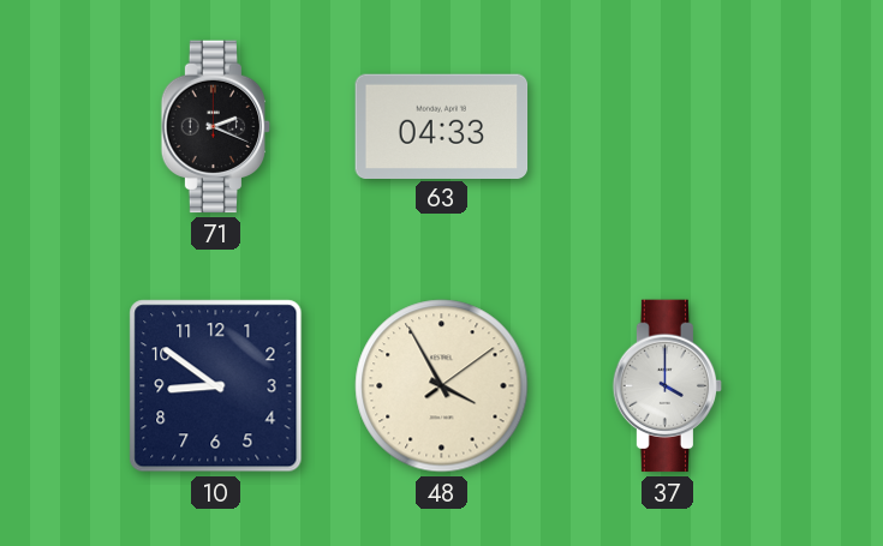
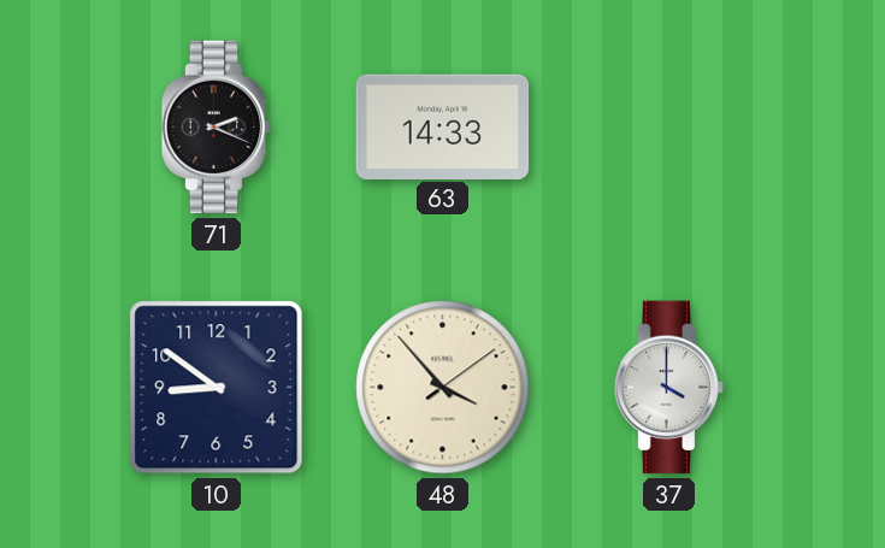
63: 04:33 -> 14:33
48: 3:55 -> 3:53
